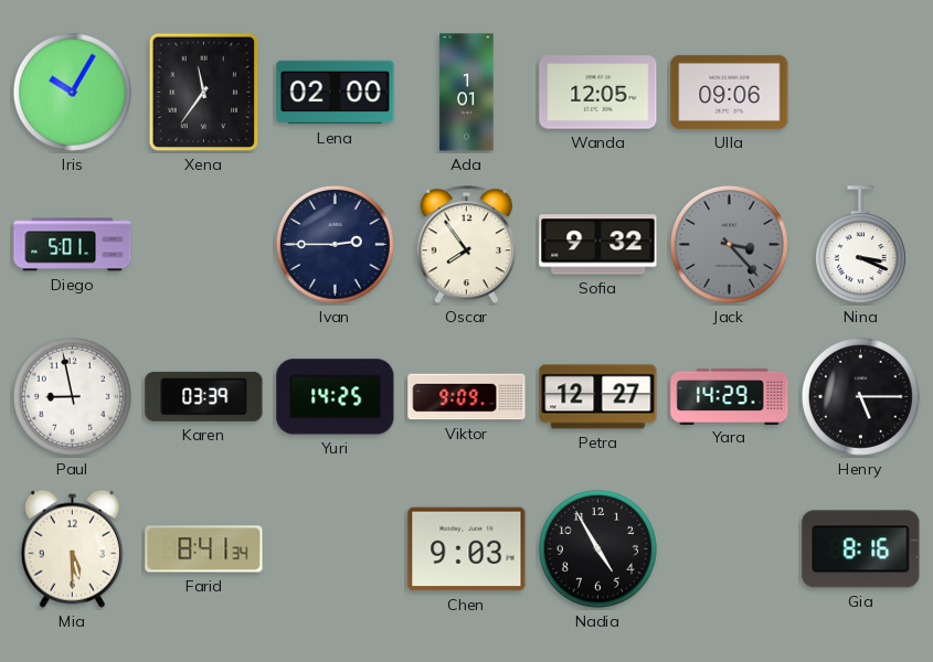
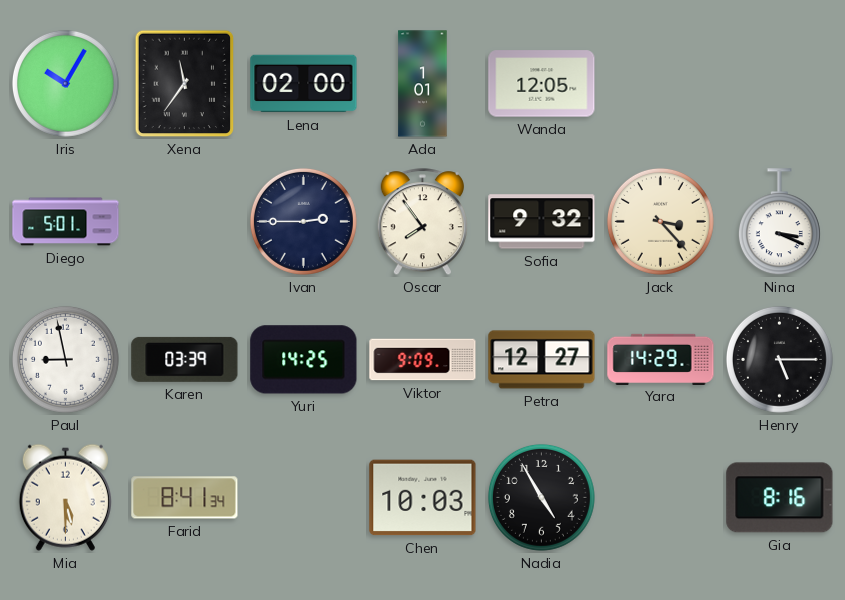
Ulla: 09:06 -> none
Jack dial: grey -> cream
Chen: 9:03 -> 10:03
